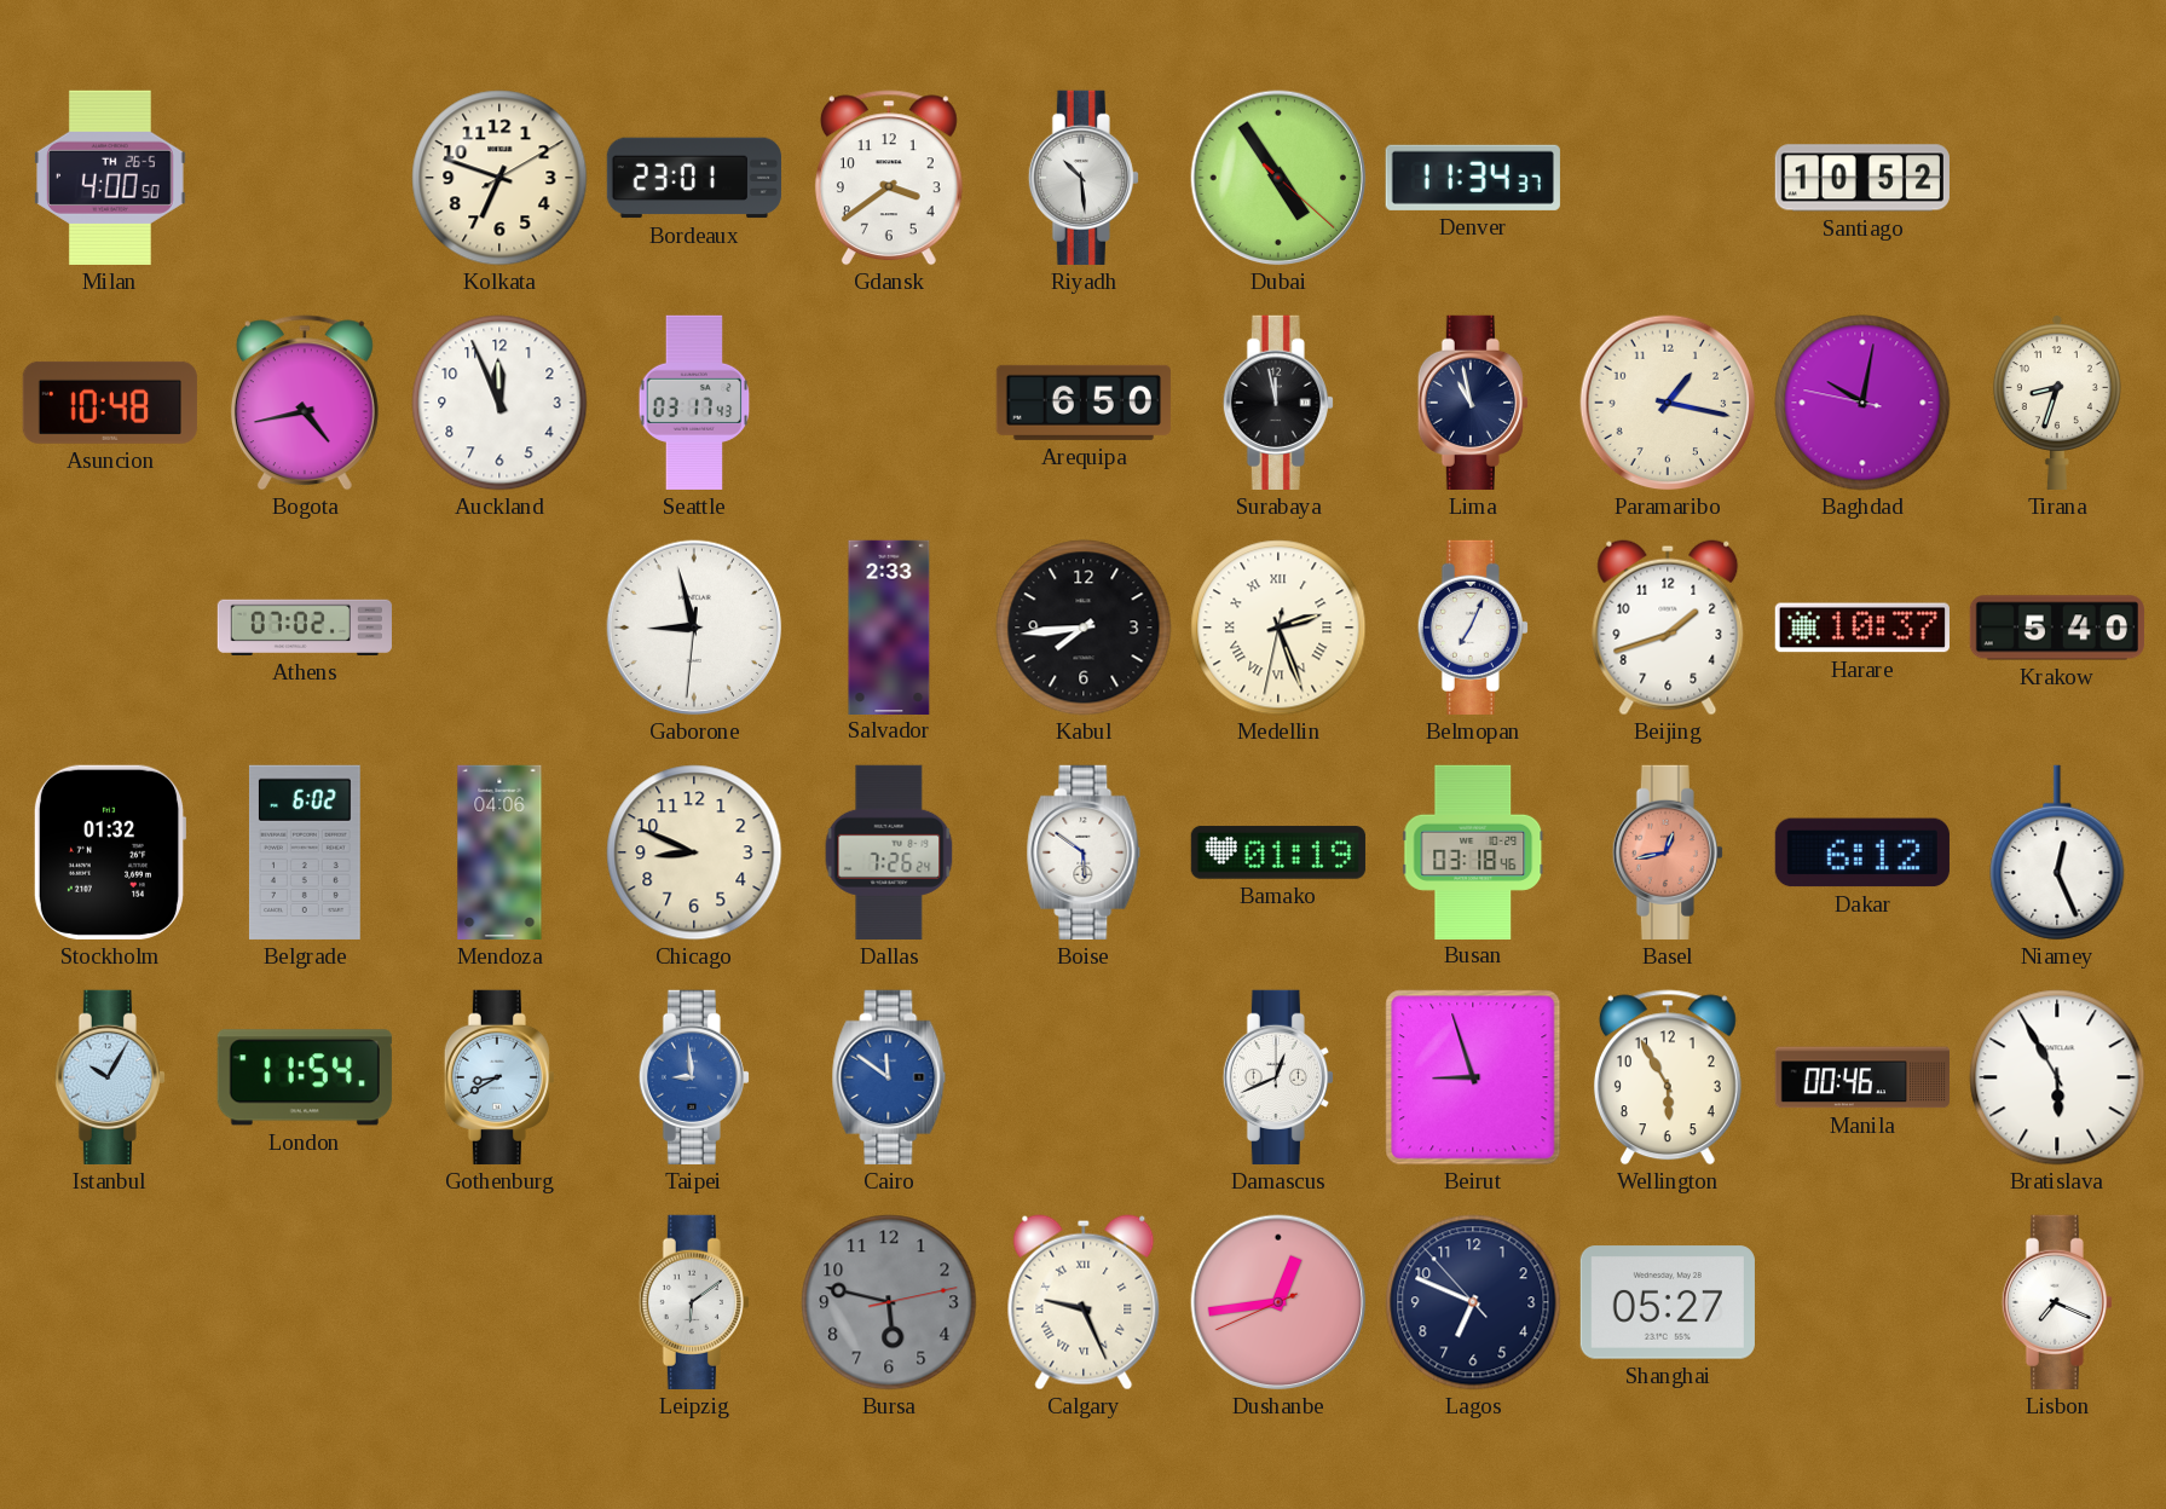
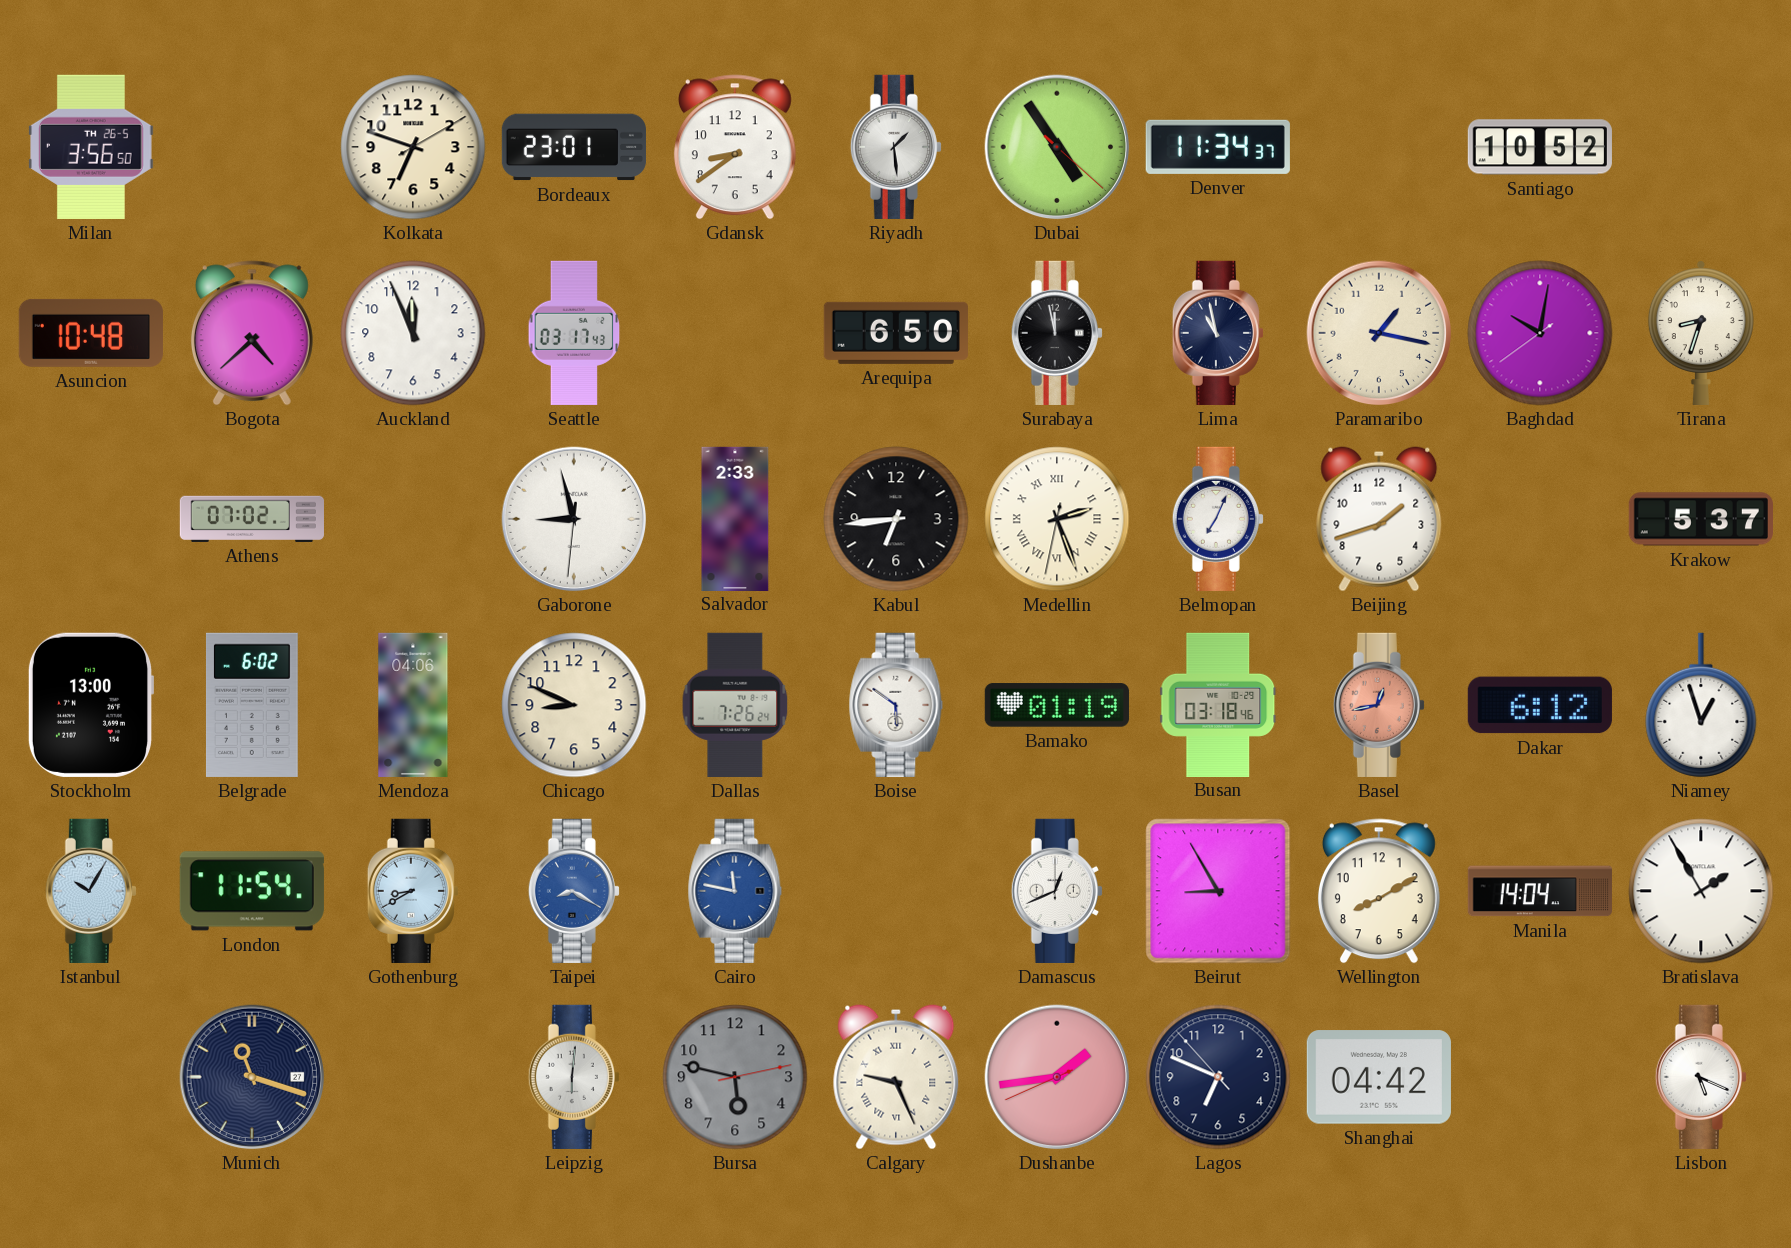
Milan: 4:00 -> 3:56
Gdansk: 3:39 -> 8:39
Riyadh: 10:29 -> 1:29
Bogota: 4:43 -> 4:38
Baghdad: 10:01:47 -> 10:01:39
Kabul: 7:44 -> 6:44
Harare: 10:37 -> none
Krakow: 5:40 -> 5:37
Stockholm: 01:32 -> 13:00
Niamey: 12:26 -> 12:57
Taipei: 8:59 -> 8:20
Cairo: 11:51 -> 11:47
Beirut: 8:57 -> 8:55
Wellington: 5:55 -> 8:10
Manila: 00:46 -> 14:04
Bratislava: 5:55 -> 1:55
Munich: none -> 11:18
Leipzig: 6:09 -> 6:01
Dushanbe: 12:43 -> 1:43
Shanghai: 05:27 -> 04:42
Lisbon: 7:19 -> 5:19
